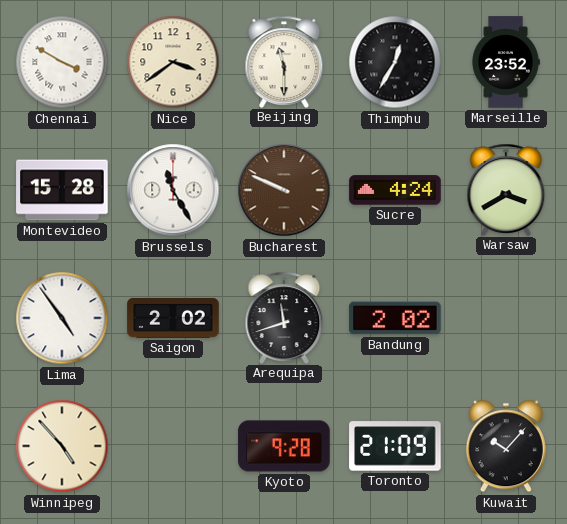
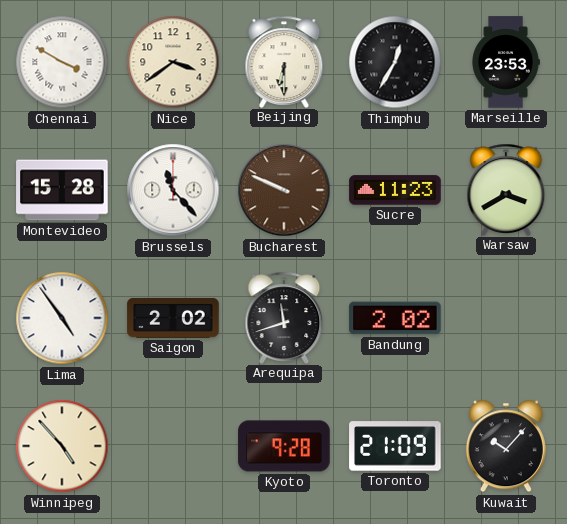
Beijing: 11:30 -> 6:30
Marseille: 23:52 -> 23:53
Brussels: 11:25 -> 11:23
Sucre: 4:24 -> 11:23
